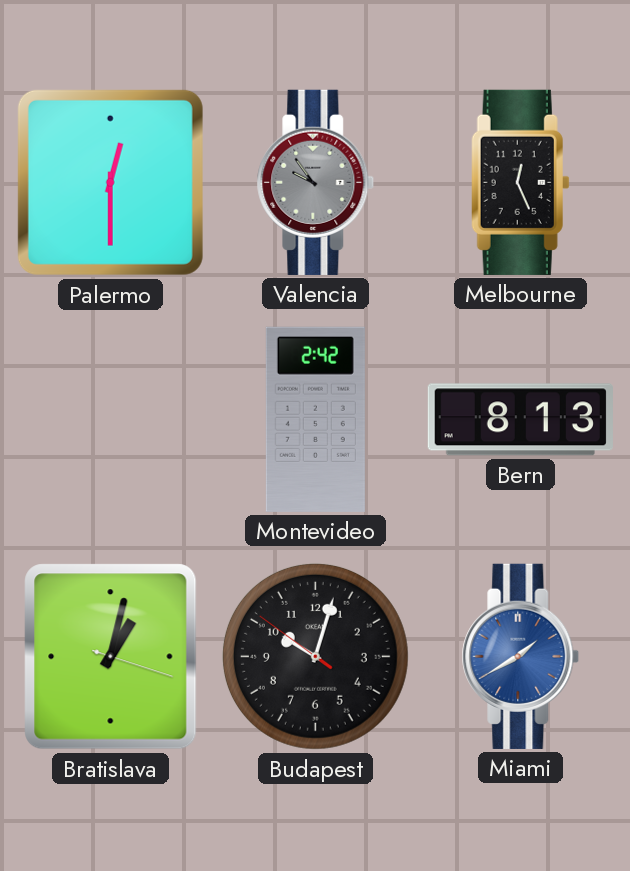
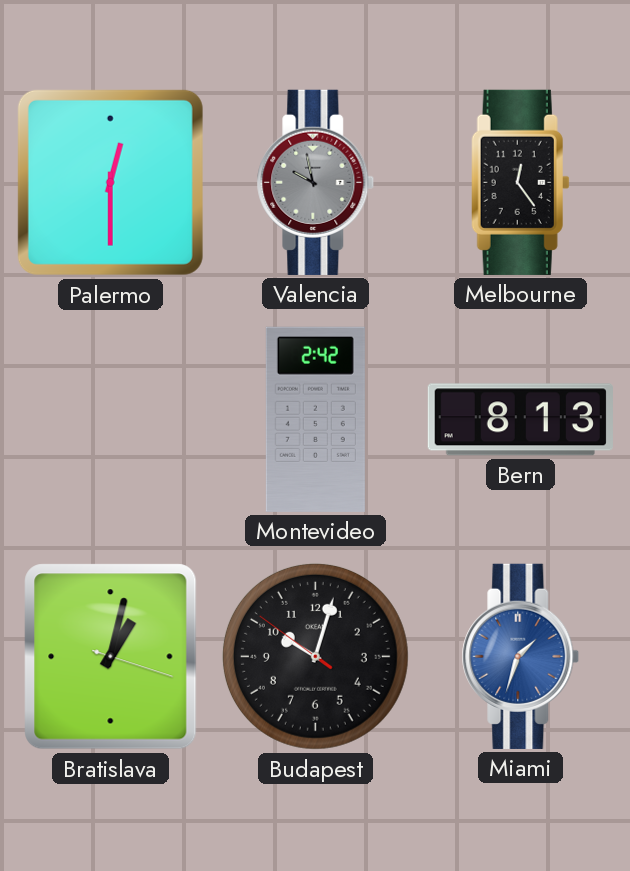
Valencia: 9:54 -> 9:58
Melbourne: 12:26 -> 12:24
Miami: 1:40 -> 1:33
